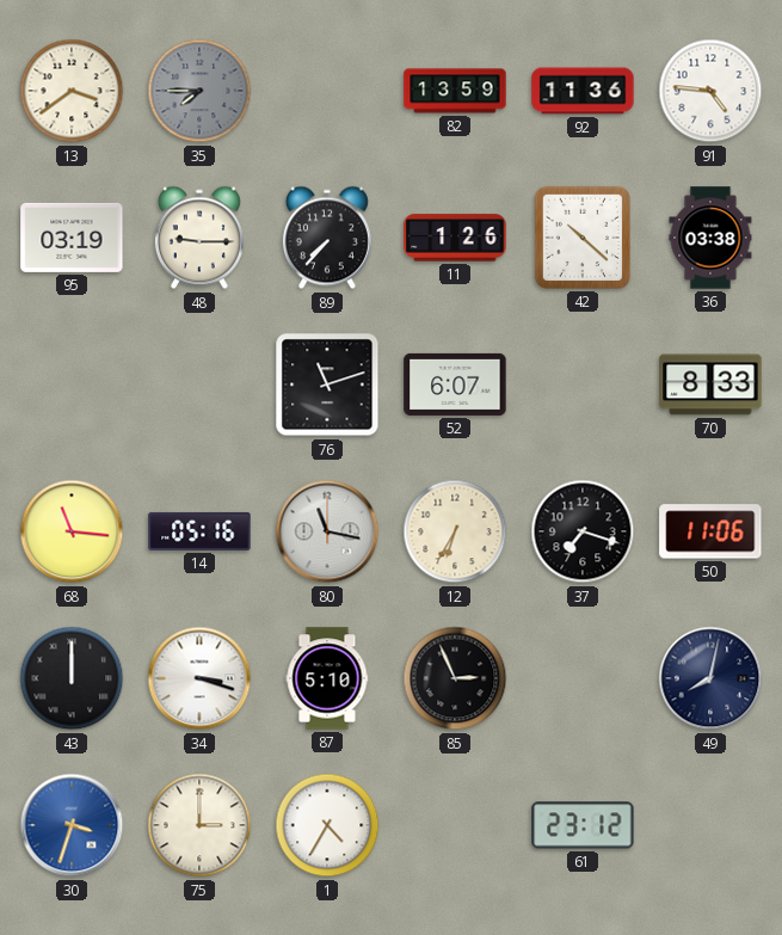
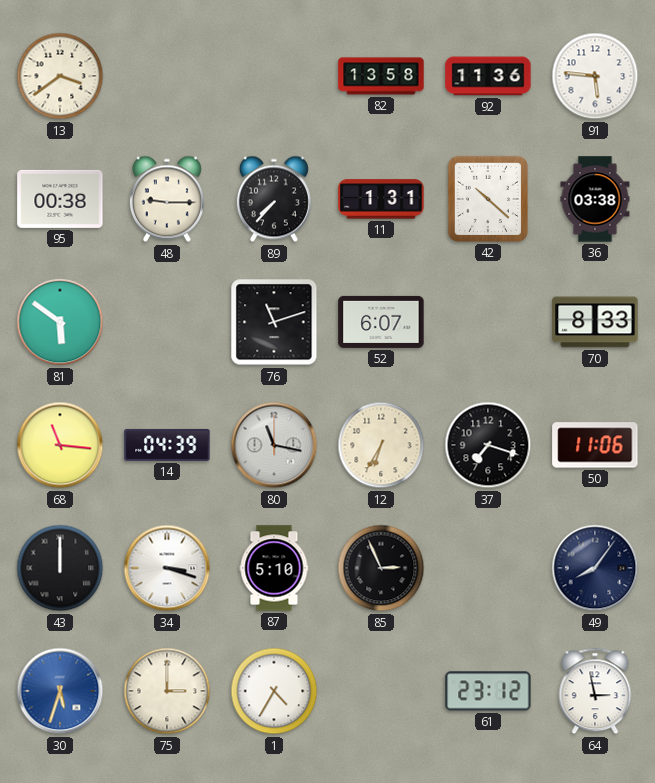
35: 7:45 -> none
82: 13:59 -> 13:58
91: 4:46 -> 5:46
95: 03:19 -> 00:38
11: 1:26 -> 1:31
81: none -> 5:51
14: 05:16 -> 04:39
49: 8:02 -> 8:06
30: 3:33 -> 5:33
64: none -> 2:58
